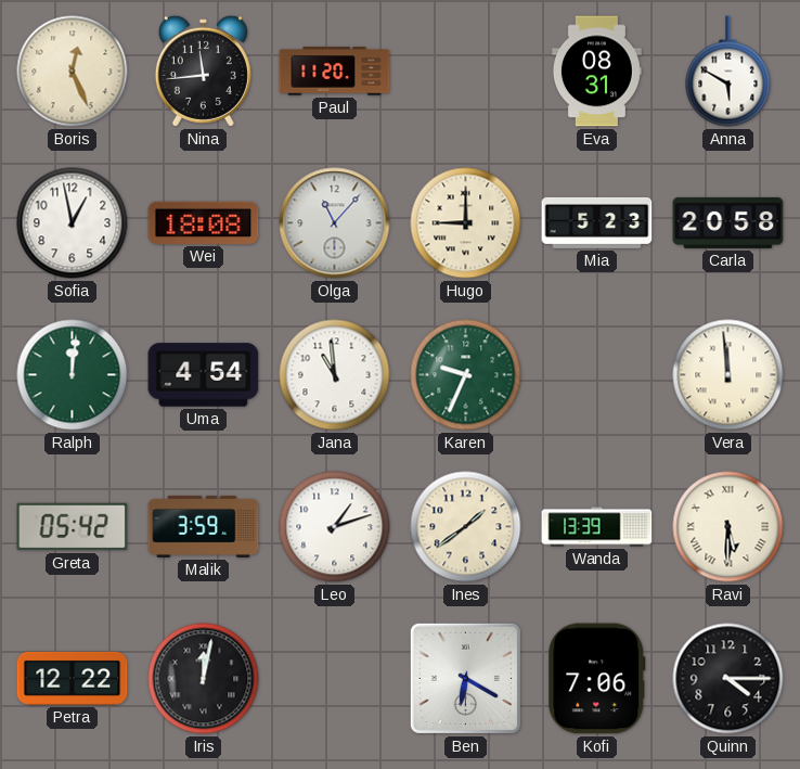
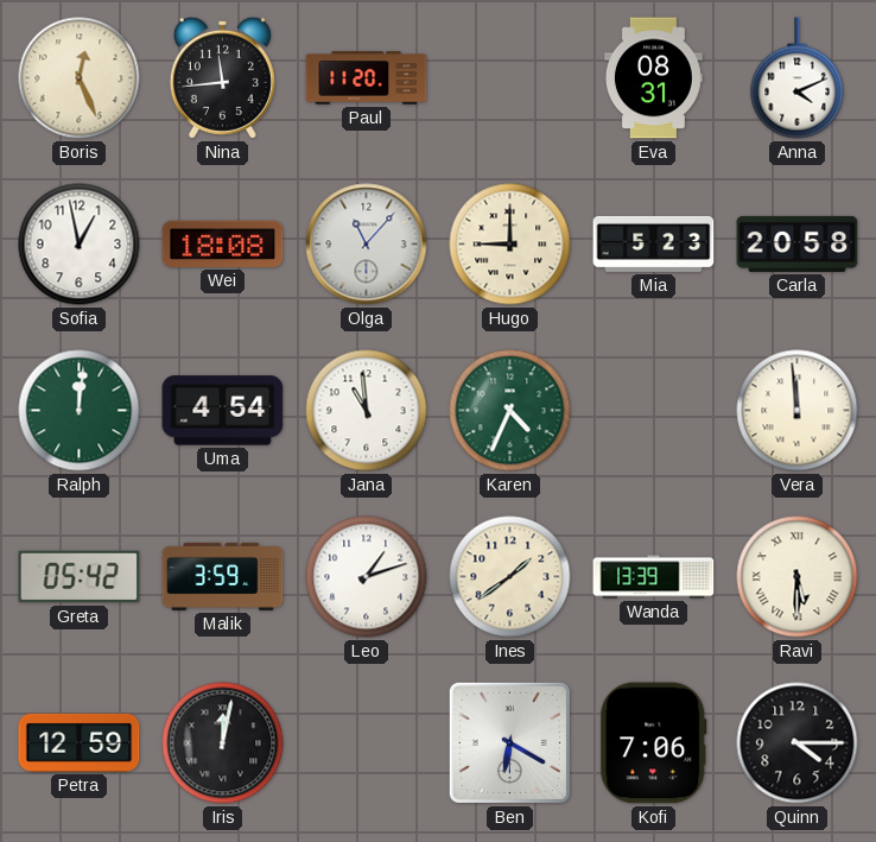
Anna: 5:50 -> 4:11
Karen: 9:34 -> 4:34
Petra: 12:22 -> 12:59
